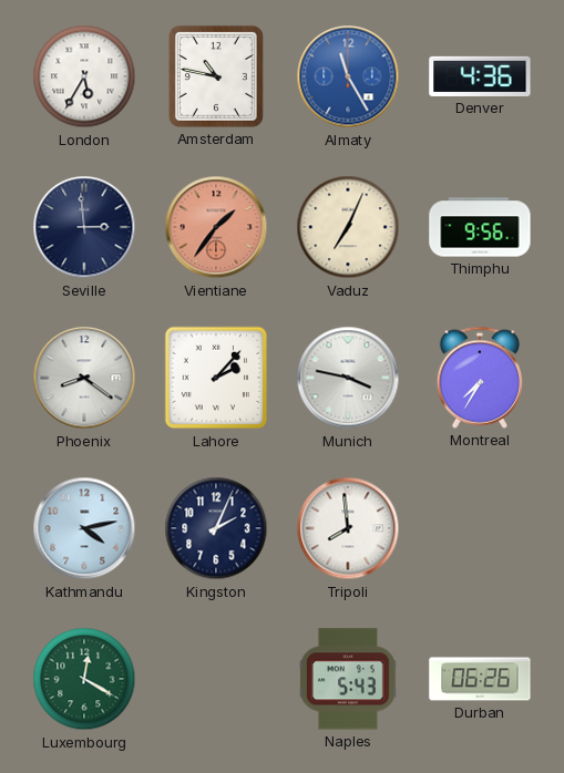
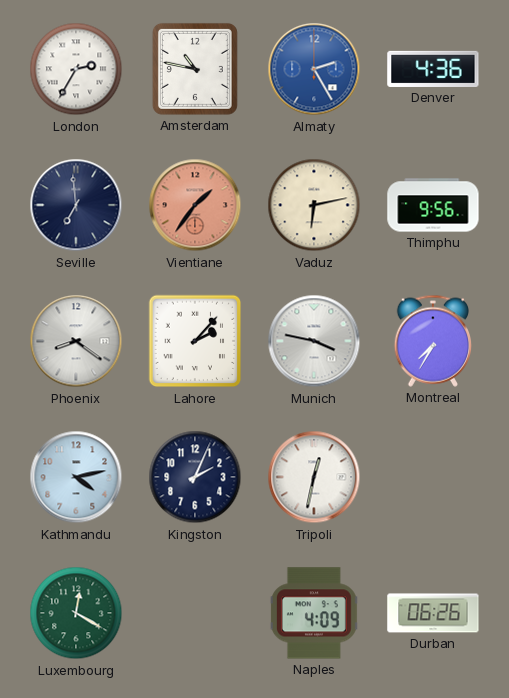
London: 5:35 -> 2:35
Almaty: 11:25 -> 2:25
Seville: 2:59 -> 6:59
Vaduz: 7:04 -> 6:13
Tripoli: 7:59 -> 12:32
Naples: 5:43 -> 4:09
